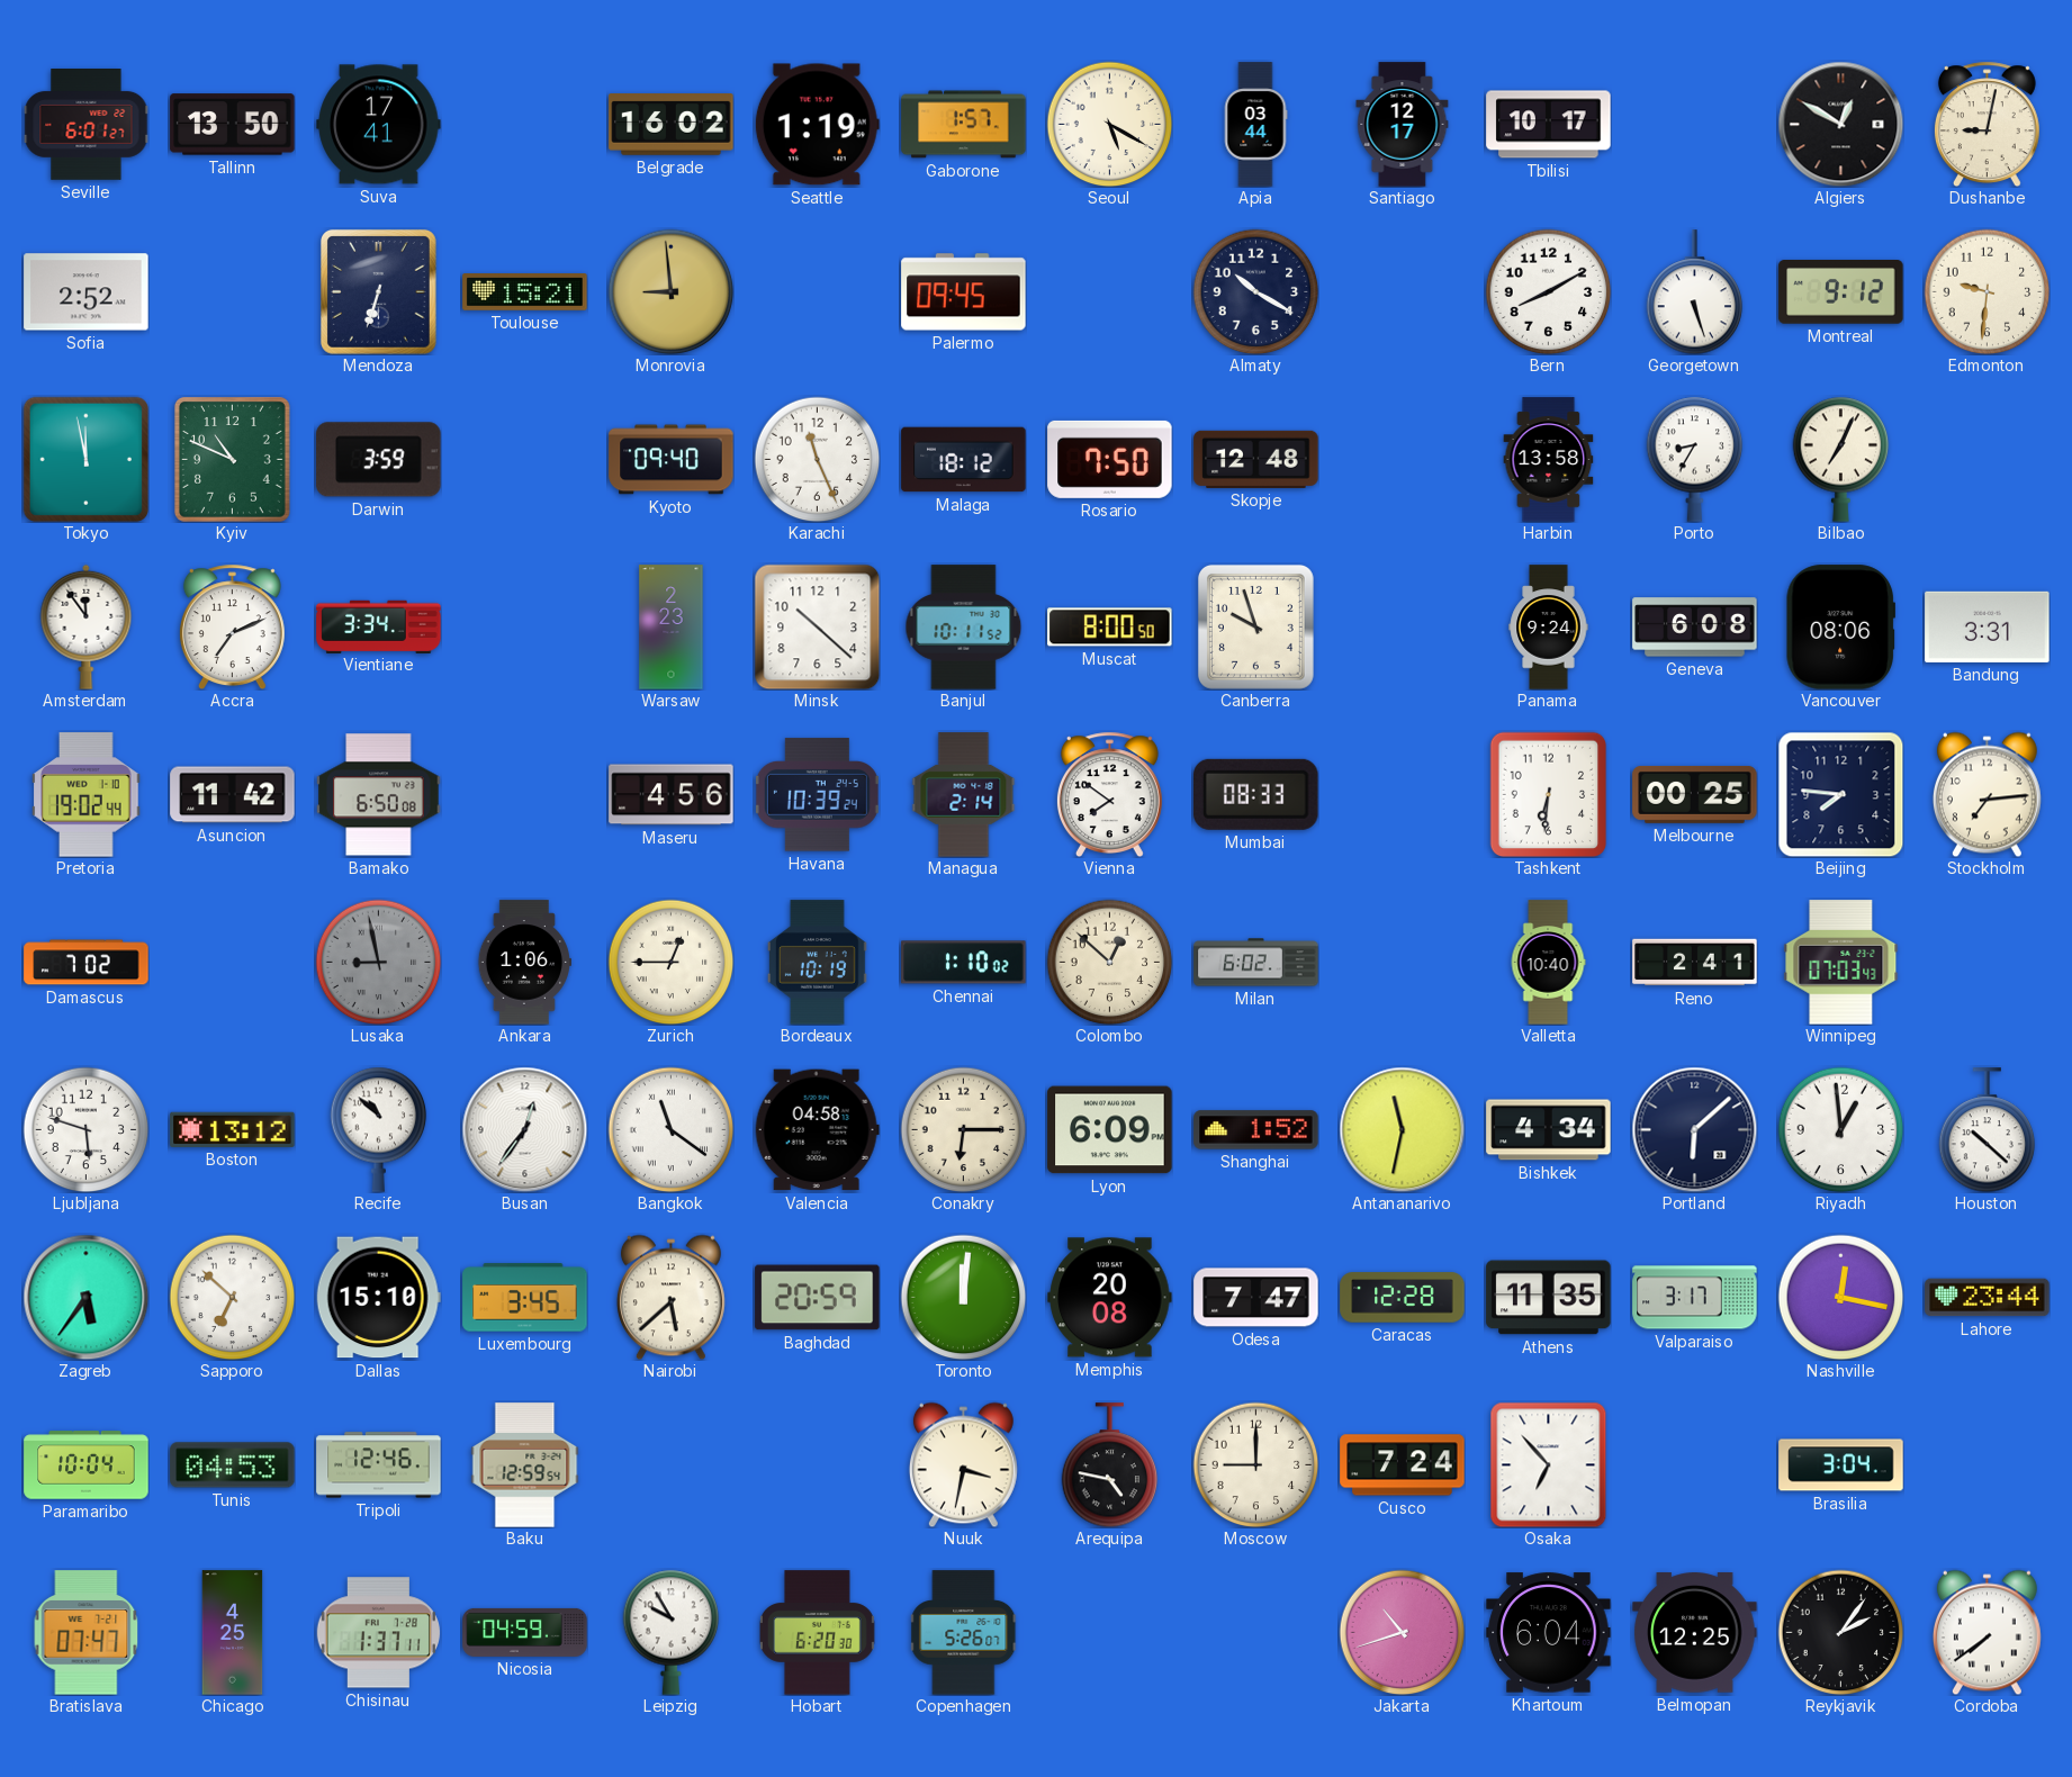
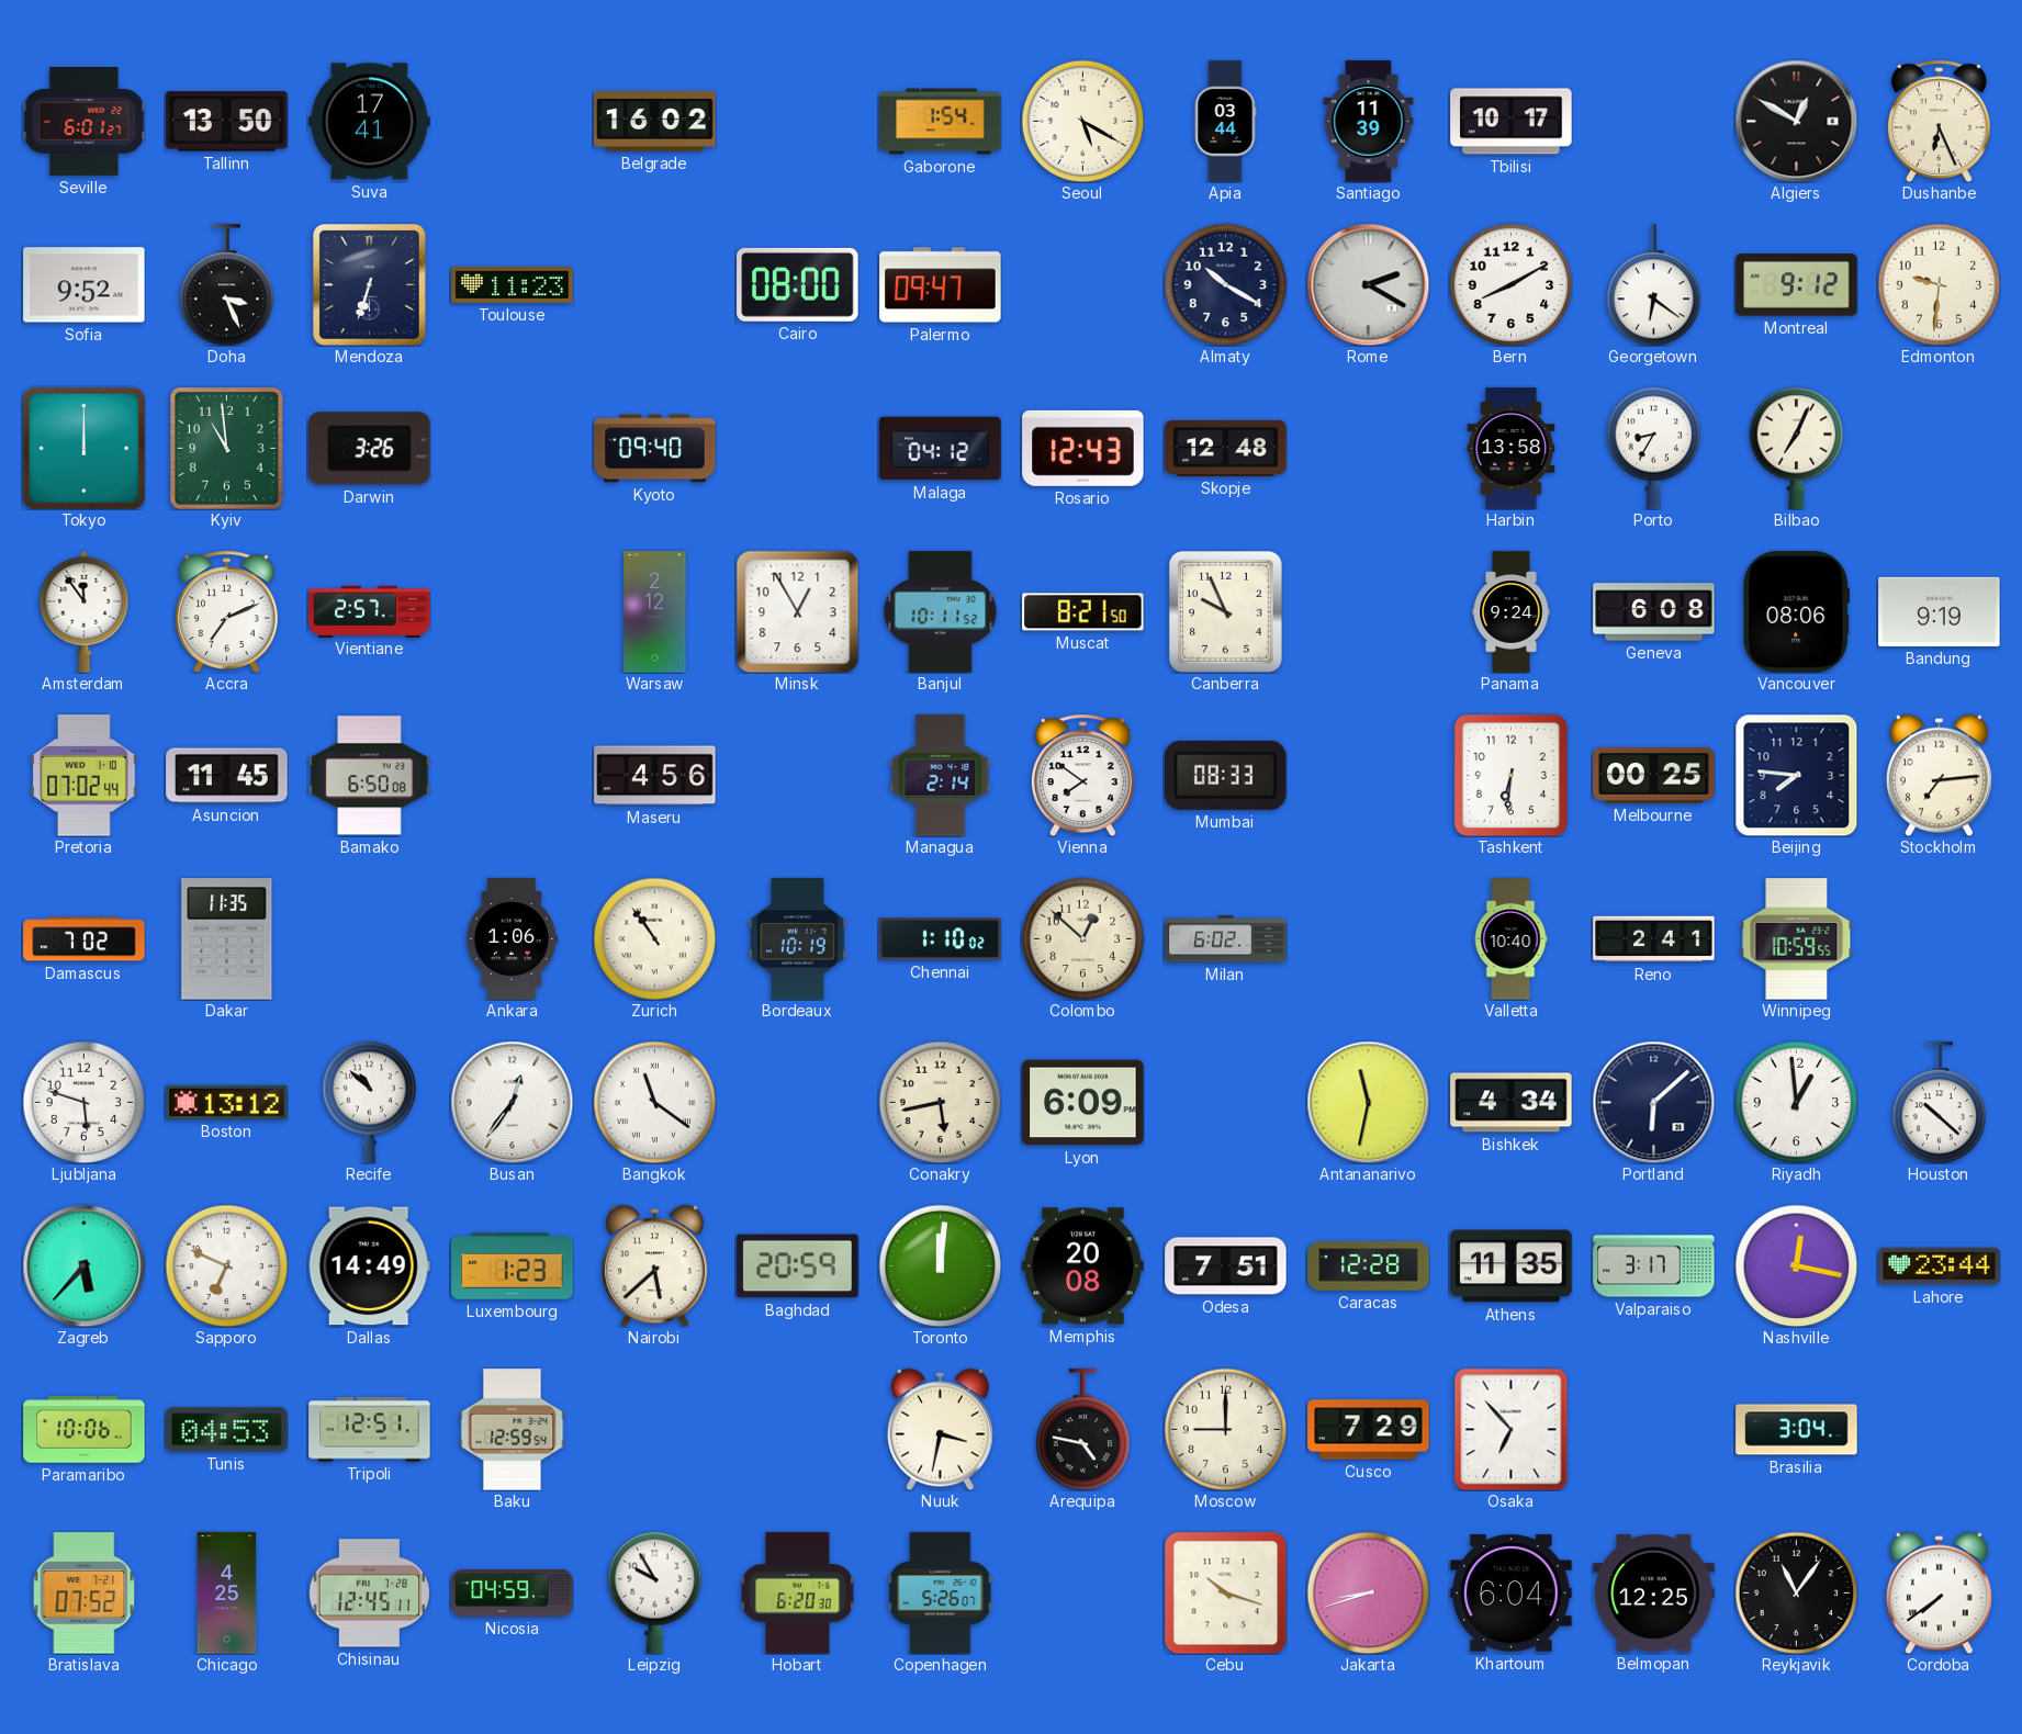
Seattle: 1:19 -> none
Gaborone: 1:57 -> 1:54
Santiago: 12:17 -> 11:39
Dushanbe: 9:02 -> 6:26
Sofia: 2:52 -> 9:52
Doha: none -> 3:26
Toulouse: 15:21 -> 11:23
Monrovia: 8:59 -> none
Cairo: none -> 08:00
Palermo: 09:45 -> 09:47
Rome: none -> 2:20
Georgetown: 5:27 -> 6:21
Tokyo: 11:58 -> 12:00
Kyiv: 10:49 -> 10:59
Darwin: 3:59 -> 3:26
Karachi: 11:26 -> none
Malaga: 18:12 -> 04:12
Rosario: 7:50 -> 12:43
Vientiane: 3:34 -> 2:57
Warsaw: 2:23 -> 2:12
Minsk: 10:22 -> 12:55
Muscat: 8:00 -> 8:21
Canberra: 9:57 -> 9:56
Bandung: 3:31 -> 9:19
Pretoria: 19:02 -> 07:02
Asuncion: 11:42 -> 11:45
Havana: 10:39 -> none
Dakar: none -> 11:35
Lusaka: 8:58 -> none
Zurich: 12:45 -> 10:54
Winnipeg: 07:03 -> 10:59
Valencia: 04:58 -> none
Conakry: 6:15 -> 5:43
Shanghai: 1:52 -> none
Zagreb: 5:36 -> 5:37
Sapporo: 6:52 -> 6:49
Dallas: 15:10 -> 14:49
Luxembourg: 3:45 -> 1:23
Odesa: 7:47 -> 7:51
Paramaribo: 10:04 -> 10:06
Tripoli: 12:46 -> 12:51
Cusco: 7:24 -> 7:29
Bratislava: 07:47 -> 07:52
Chisinau: 1:37 -> 12:45
Cebu: none -> 10:18
Jakarta: 10:42 -> 8:42
Reykjavik: 2:06 -> 11:06
